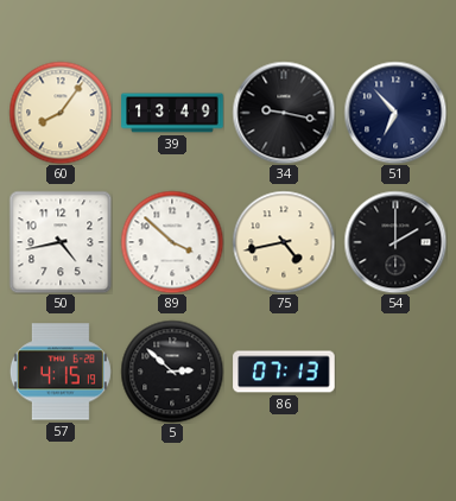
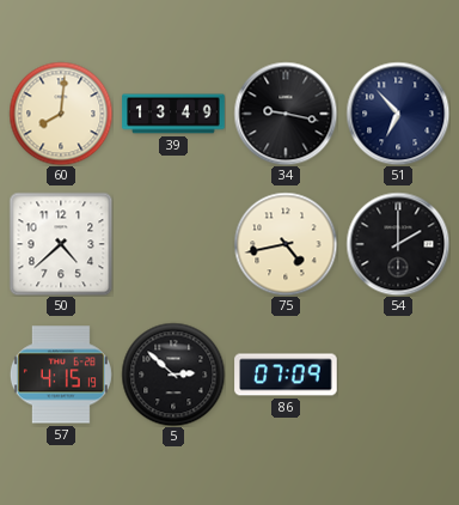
60: 8:06 -> 8:01
50: 4:43 -> 4:38
89: 3:52 -> none
86: 07:13 -> 07:09
